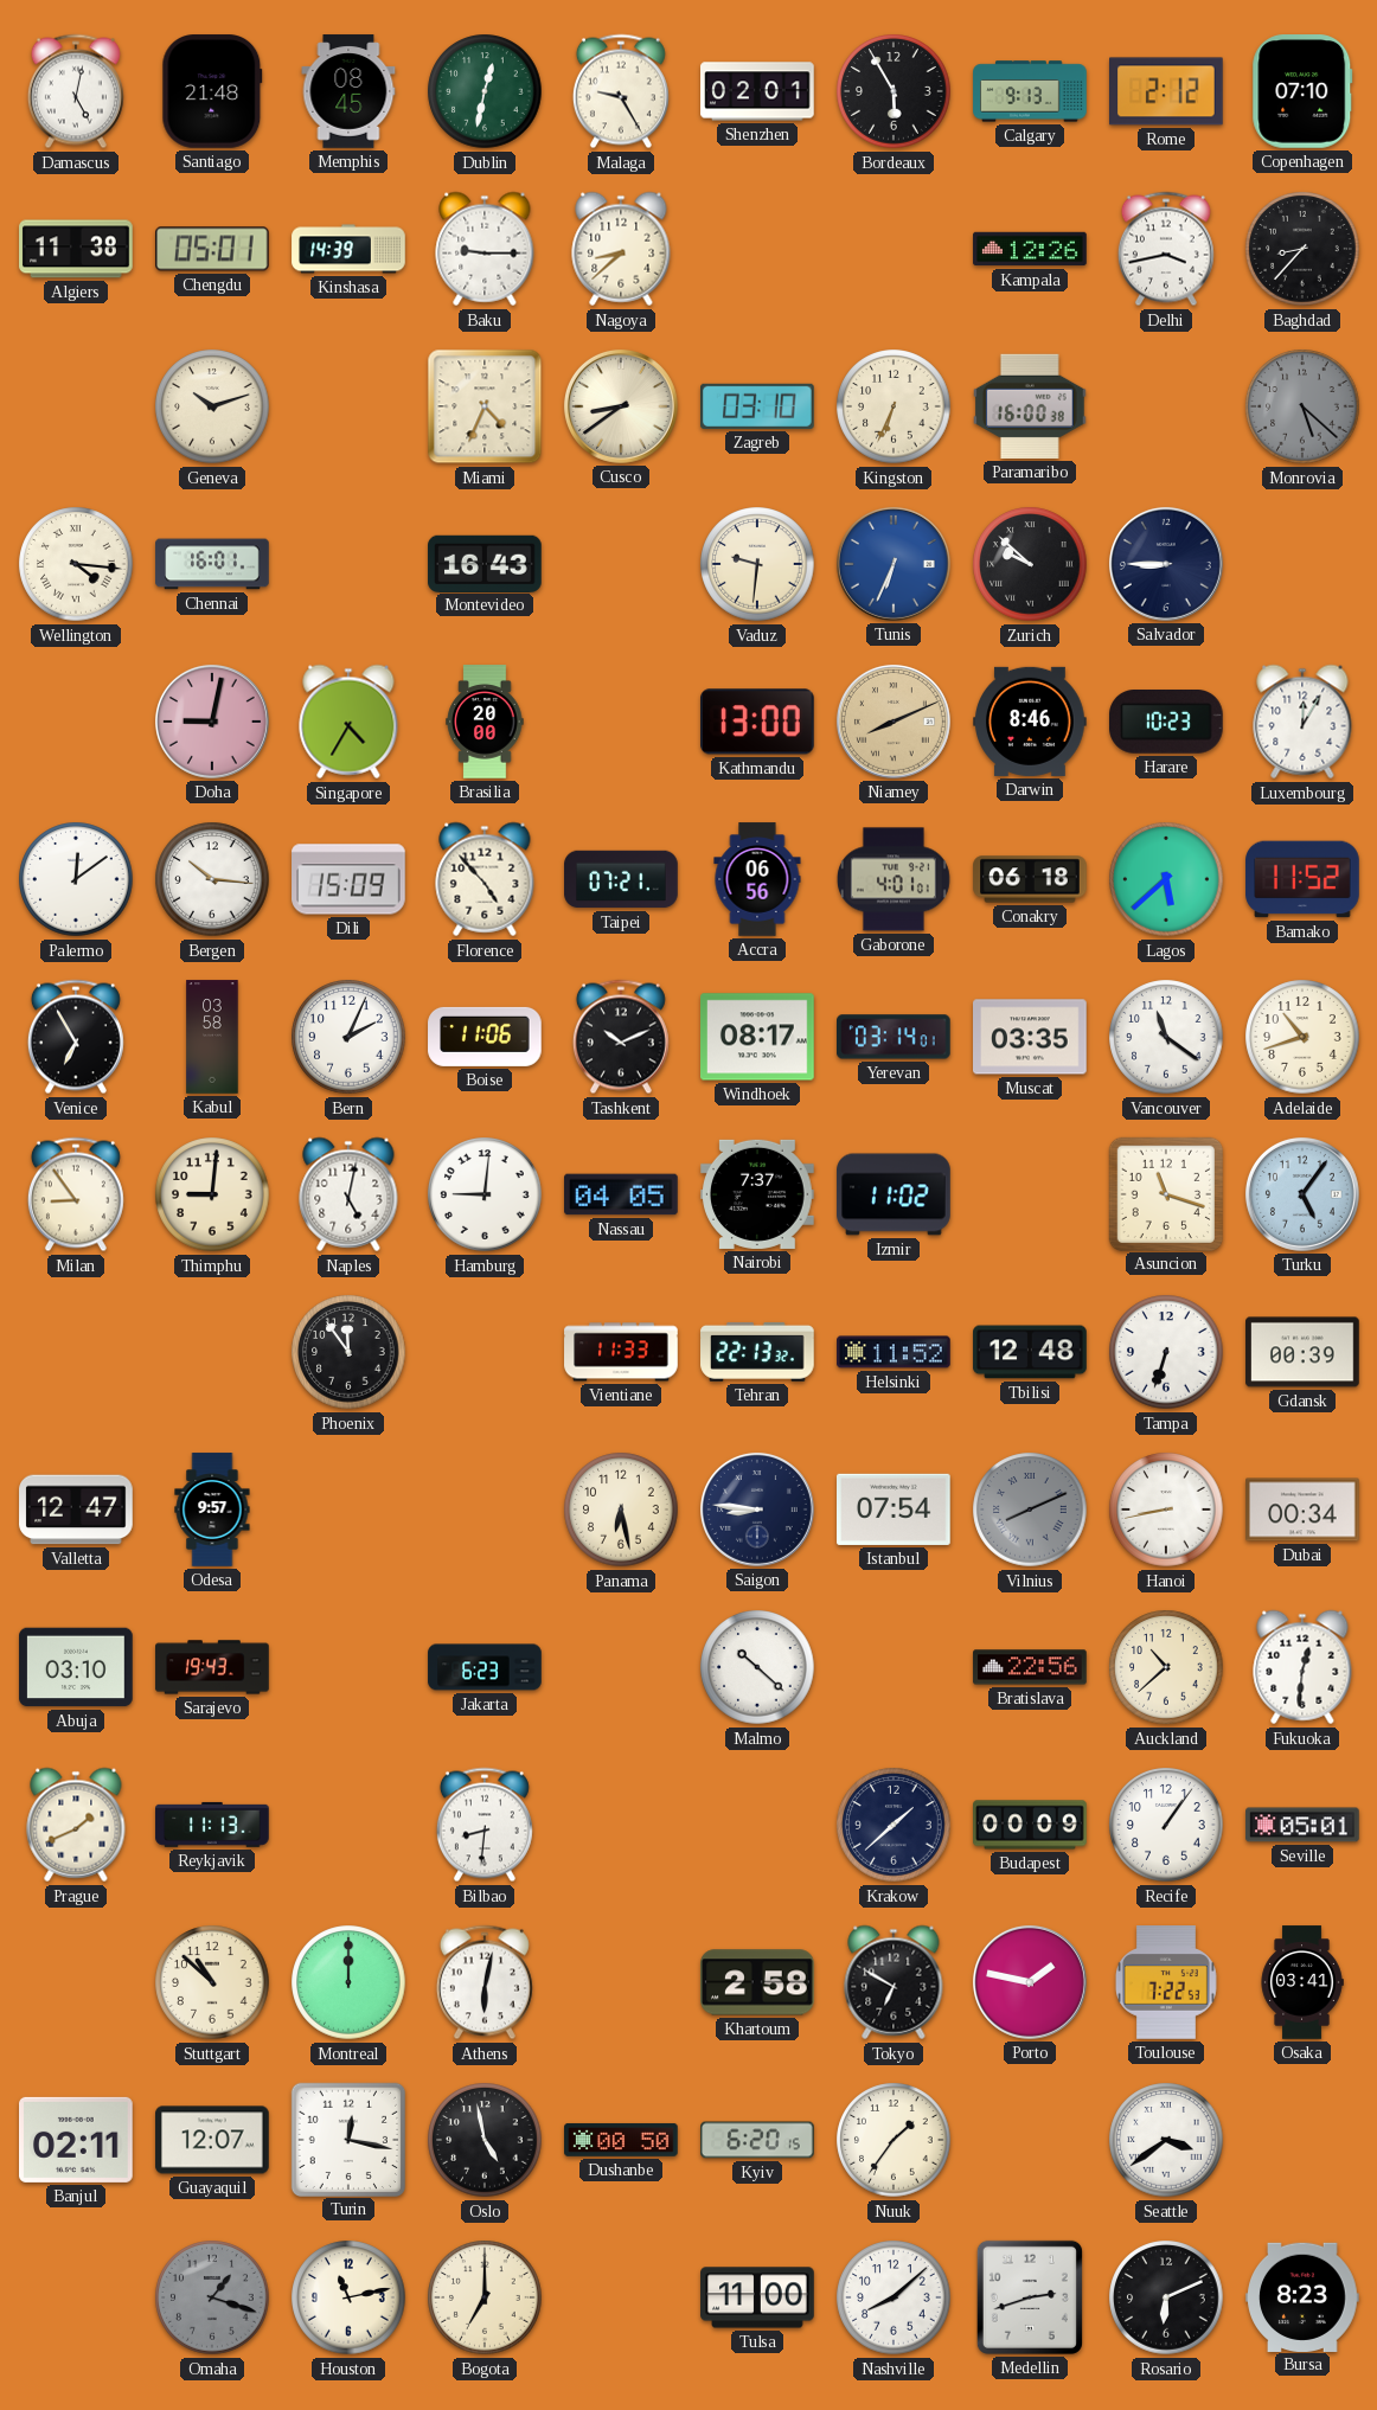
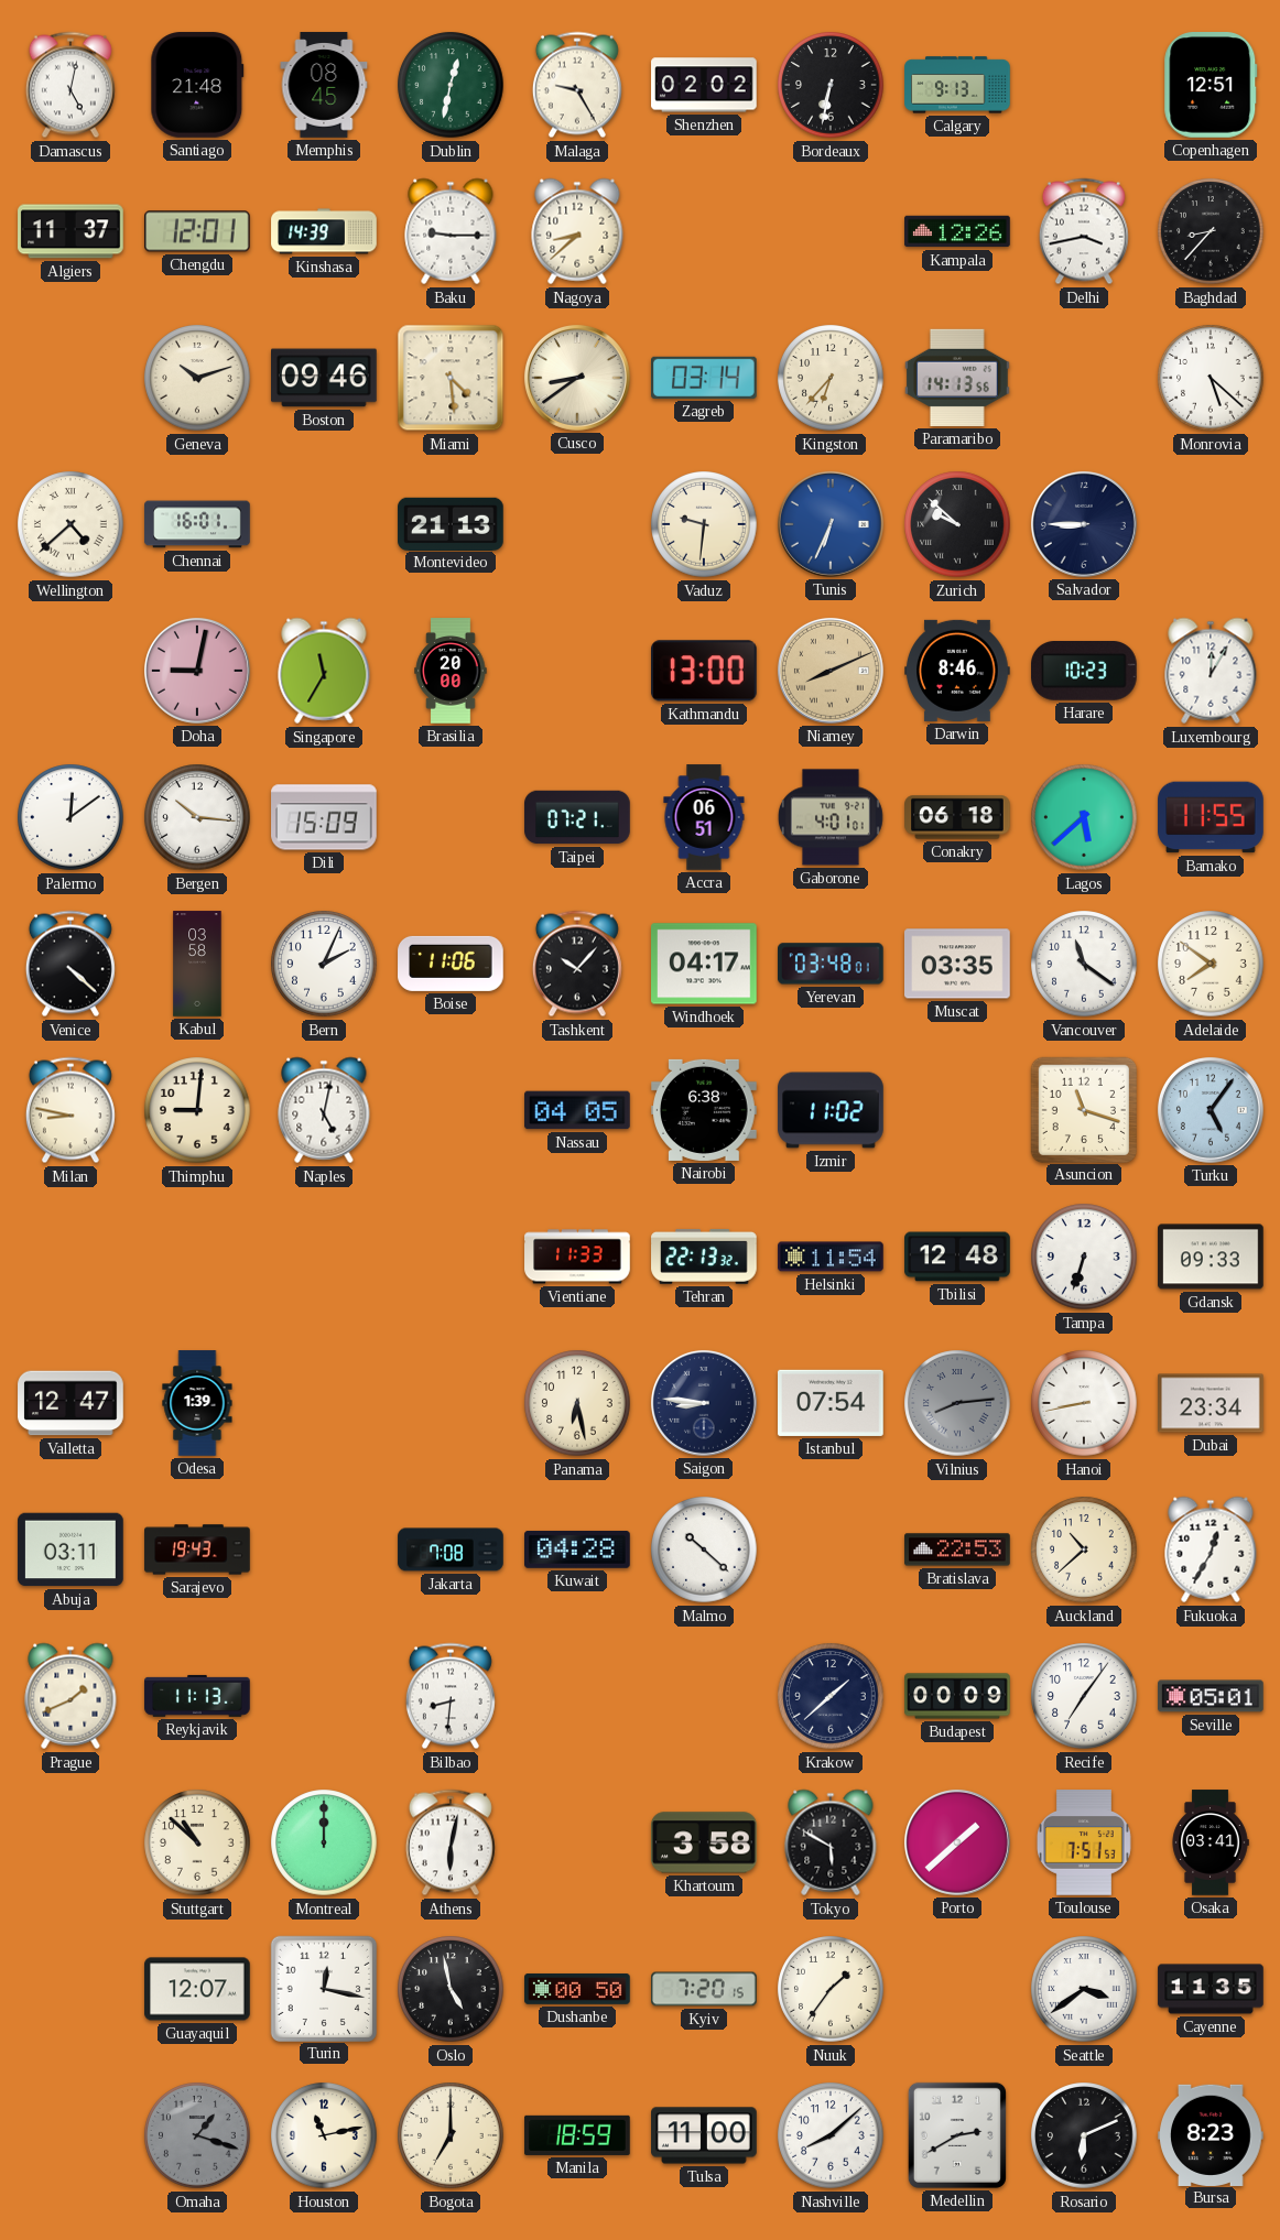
Shenzhen: 02:01 -> 02:02
Bordeaux: 5:55 -> 6:32
Rome: 2:12 -> none
Copenhagen: 07:10 -> 12:51
Algiers: 11:38 -> 11:37
Chengdu: 05:01 -> 12:01
Boston: none -> 09:46
Miami: 4:34 -> 4:29
Zagreb: 03:10 -> 03:14
Kingston: 6:34 -> 6:37
Paramaribo: 16:00 -> 14:13
Monrovia dial: grey -> white
Wellington: 4:16 -> 4:38
Montevideo: 16:43 -> 21:13
Singapore: 4:35 -> 11:35
Florence: 4:53 -> none
Accra: 06:56 -> 06:51
Bamako: 11:52 -> 11:55
Venice: 6:55 -> 4:22
Tashkent: 10:11 -> 10:07
Windhoek: 08:17 -> 04:17
Yerevan: 03:14 -> 03:48
Adelaide: 10:42 -> 7:51
Milan: 8:54 -> 8:47
Hamburg: 9:01 -> none
Nairobi: 7:37 -> 6:38
Phoenix: 11:54 -> none
Helsinki: 11:52 -> 11:54
Gdansk: 00:39 -> 09:33
Odesa: 9:57 -> 1:39
Vilnius: 8:11 -> 8:14
Dubai: 00:34 -> 23:34
Abuja: 03:10 -> 03:11
Jakarta: 6:23 -> 7:08
Kuwait: none -> 04:28
Bratislava: 22:56 -> 22:53
Fukuoka: 12:31 -> 12:35
Recife: 1:06 -> 7:06
Khartoum: 2:58 -> 3:58
Tokyo: 6:50 -> 5:50
Porto: 1:47 -> 1:38
Toulouse: 7:22 -> 7:51
Banjul: 02:11 -> none
Kyiv: 6:20 -> 7:20
Cayenne: none -> 11:35
Manila: none -> 18:59
Medellin: 2:42 -> 2:40
